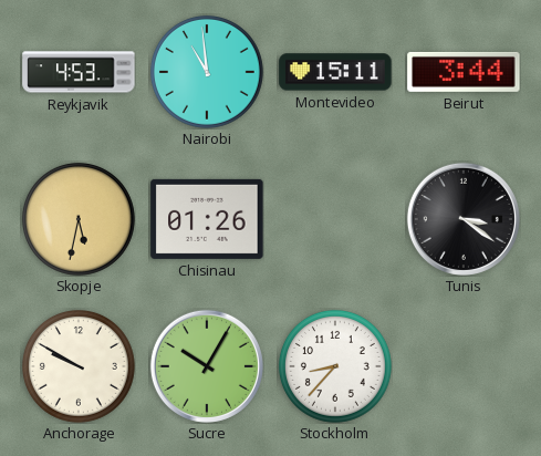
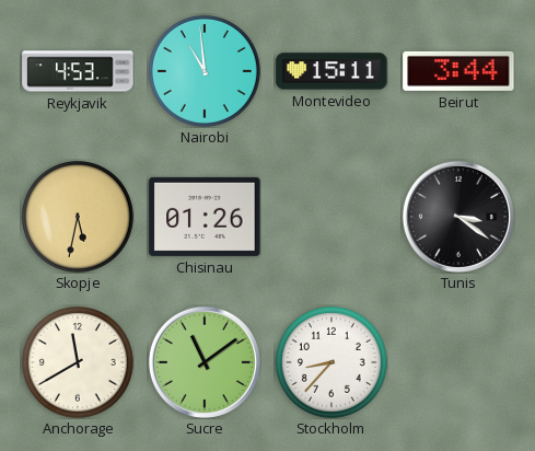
Anchorage: 9:50 -> 11:40
Sucre: 10:05 -> 11:09
